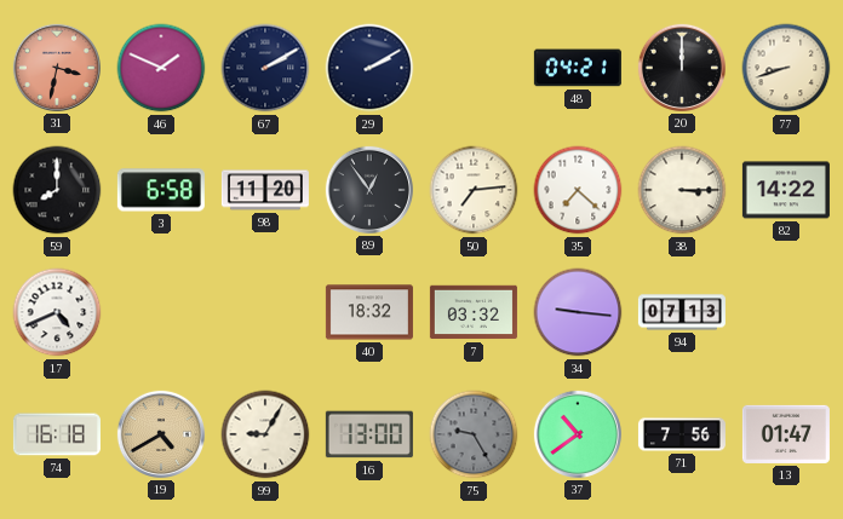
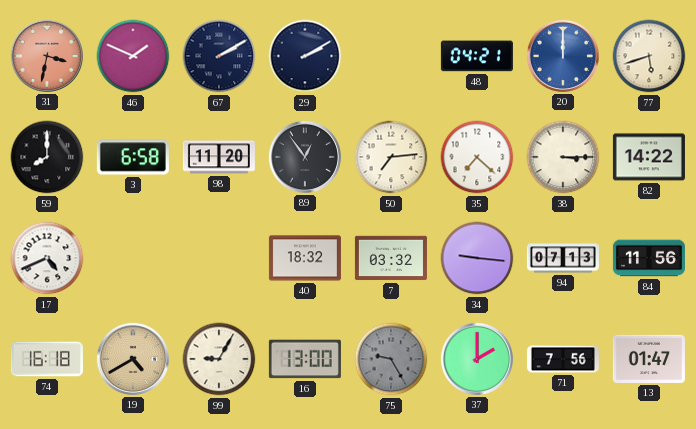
20 dial: black -> blue
77: 8:42 -> 5:42
84: none -> 11:56
37: 10:39 -> 2:00
